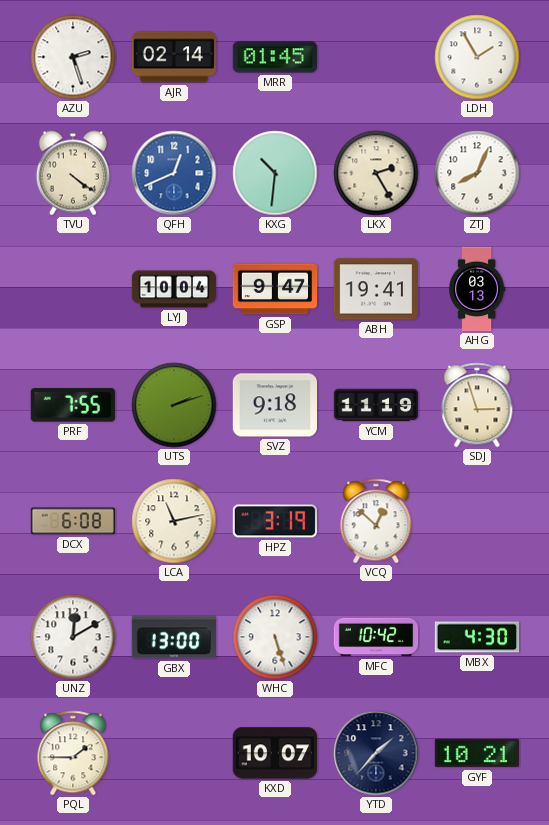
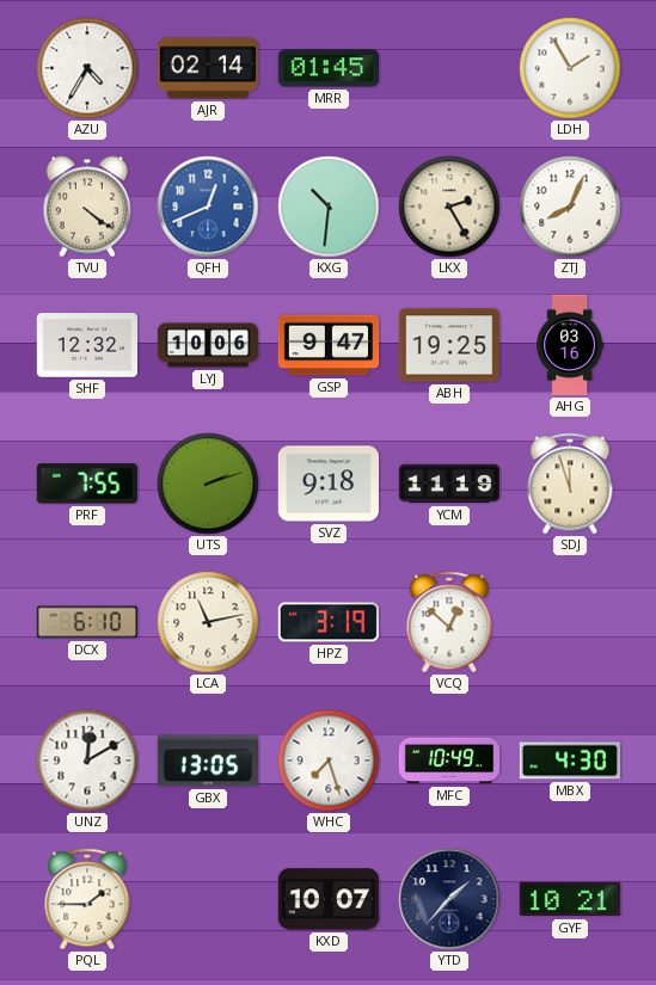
AZU: 2:27 -> 4:35
SHF: none -> 12:32
LYJ: 10:04 -> 10:06
ABH: 19:41 -> 19:25
AHG: 03:13 -> 03:16
SDJ: 2:57 -> 11:57
DCX: 6:08 -> 6:10
GBX: 13:00 -> 13:05
WHC: 5:27 -> 7:27
MFC: 10:42 -> 10:49
